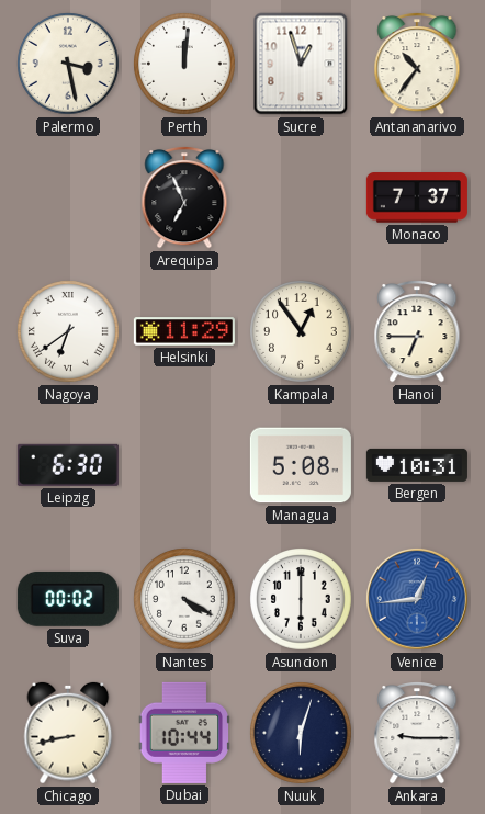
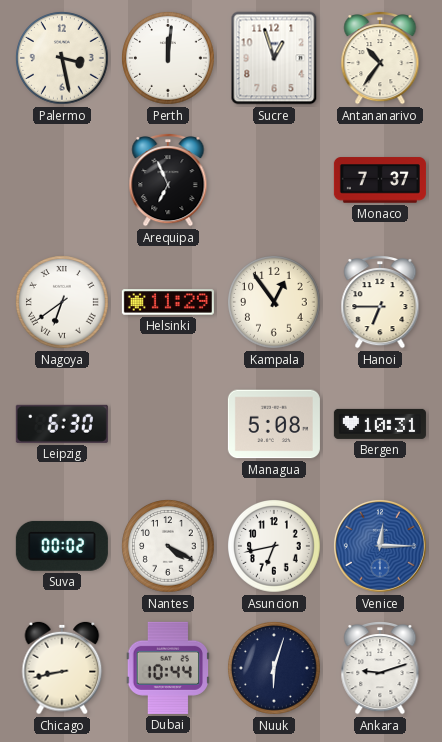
Asuncion: 6:00 -> 6:43
Venice: 12:44 -> 12:15
Ankara: 9:15 -> 9:12
